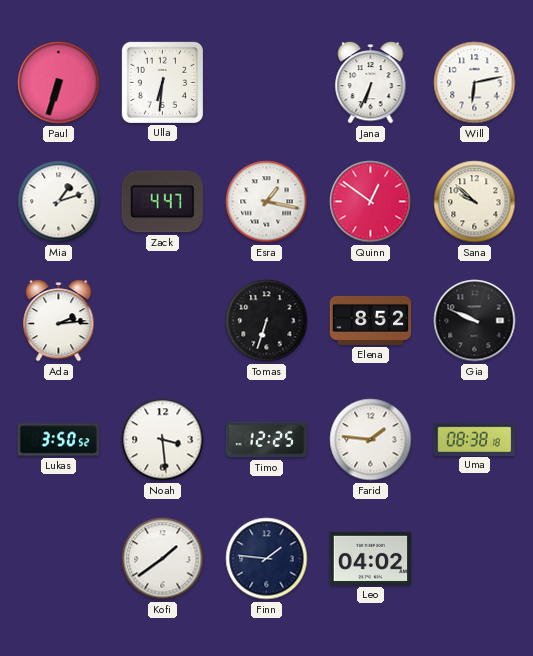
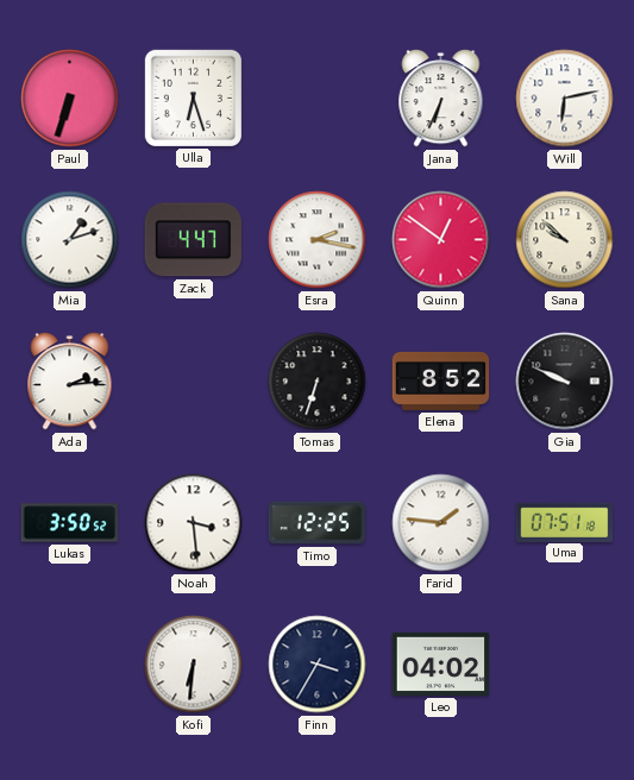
Ulla: 6:31 -> 6:27
Esra: 1:17 -> 2:17
Uma: 08:38 -> 07:51
Kofi: 1:39 -> 6:31
Finn: 1:46 -> 3:35
